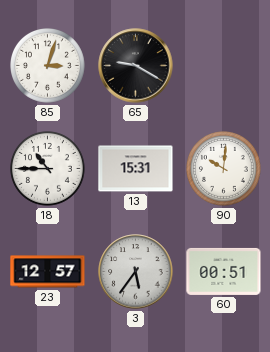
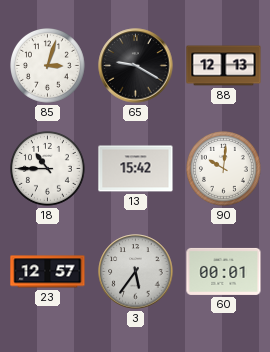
88: none -> 12:13
13: 15:31 -> 15:42
60: 00:51 -> 00:01
